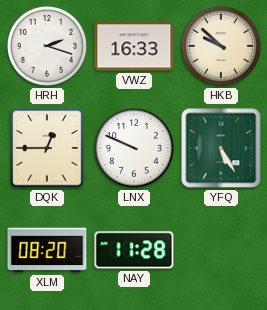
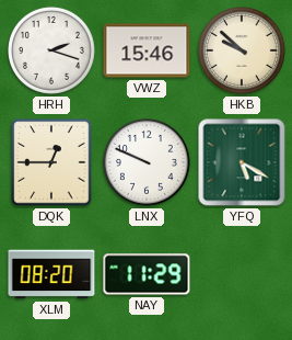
VWZ: 16:33 -> 15:46
YFQ: 5:25 -> 5:20
NAY: 11:28 -> 11:29
